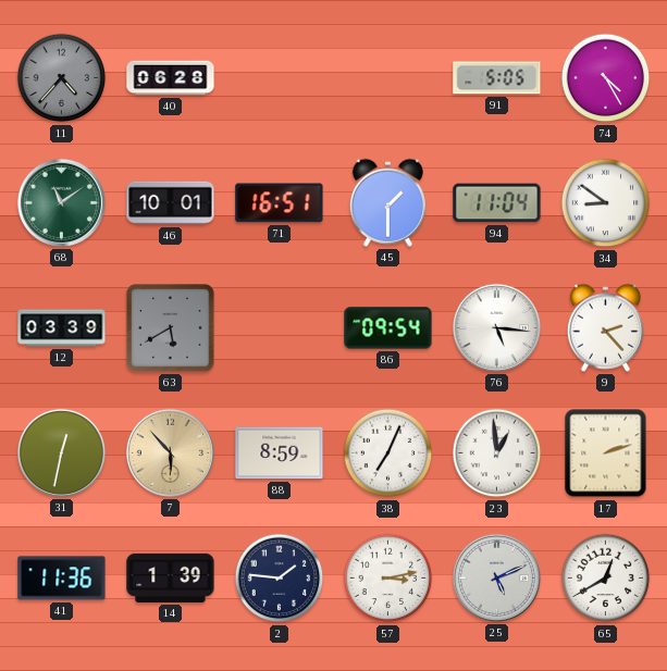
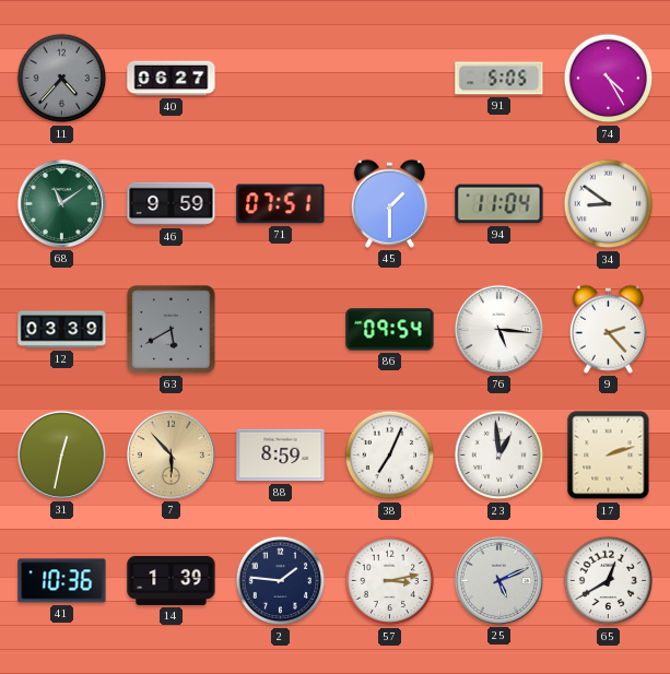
40: 06:28 -> 06:27
46: 10:01 -> 9:59
71: 16:51 -> 07:51
41: 11:36 -> 10:36
